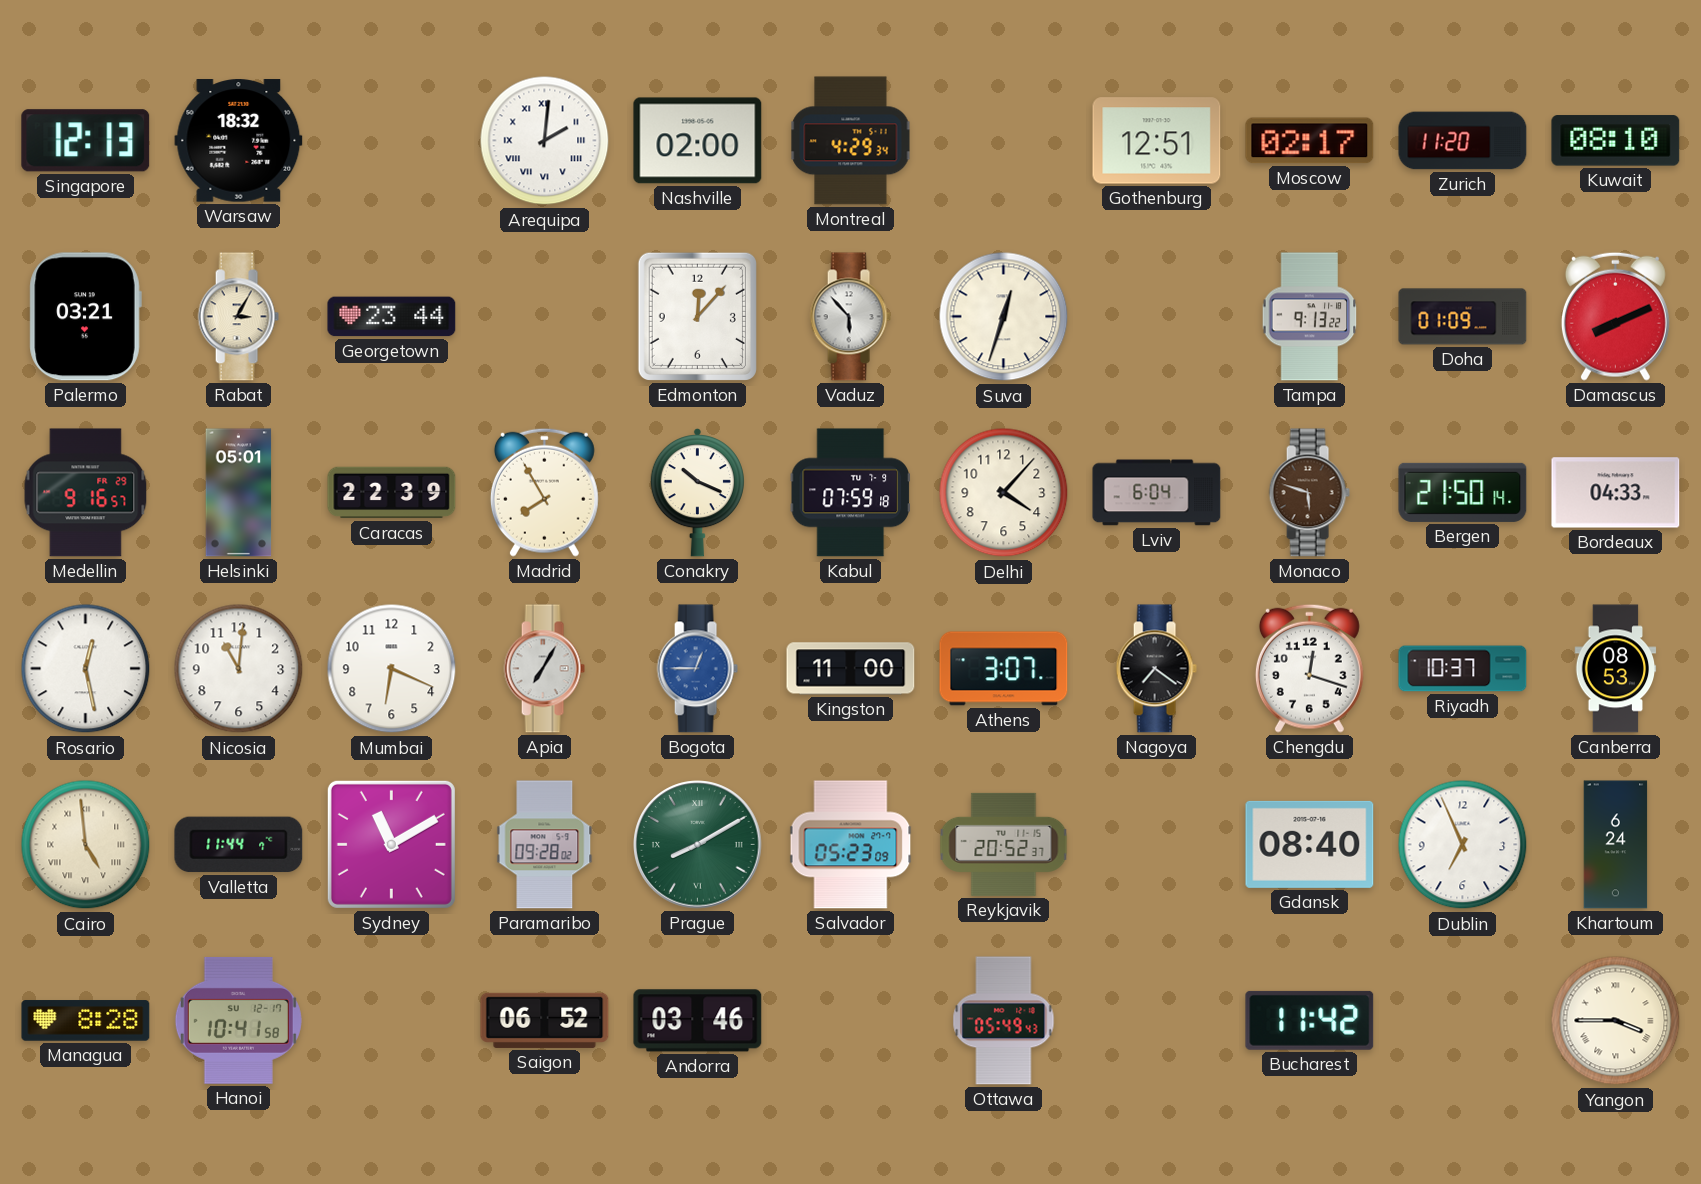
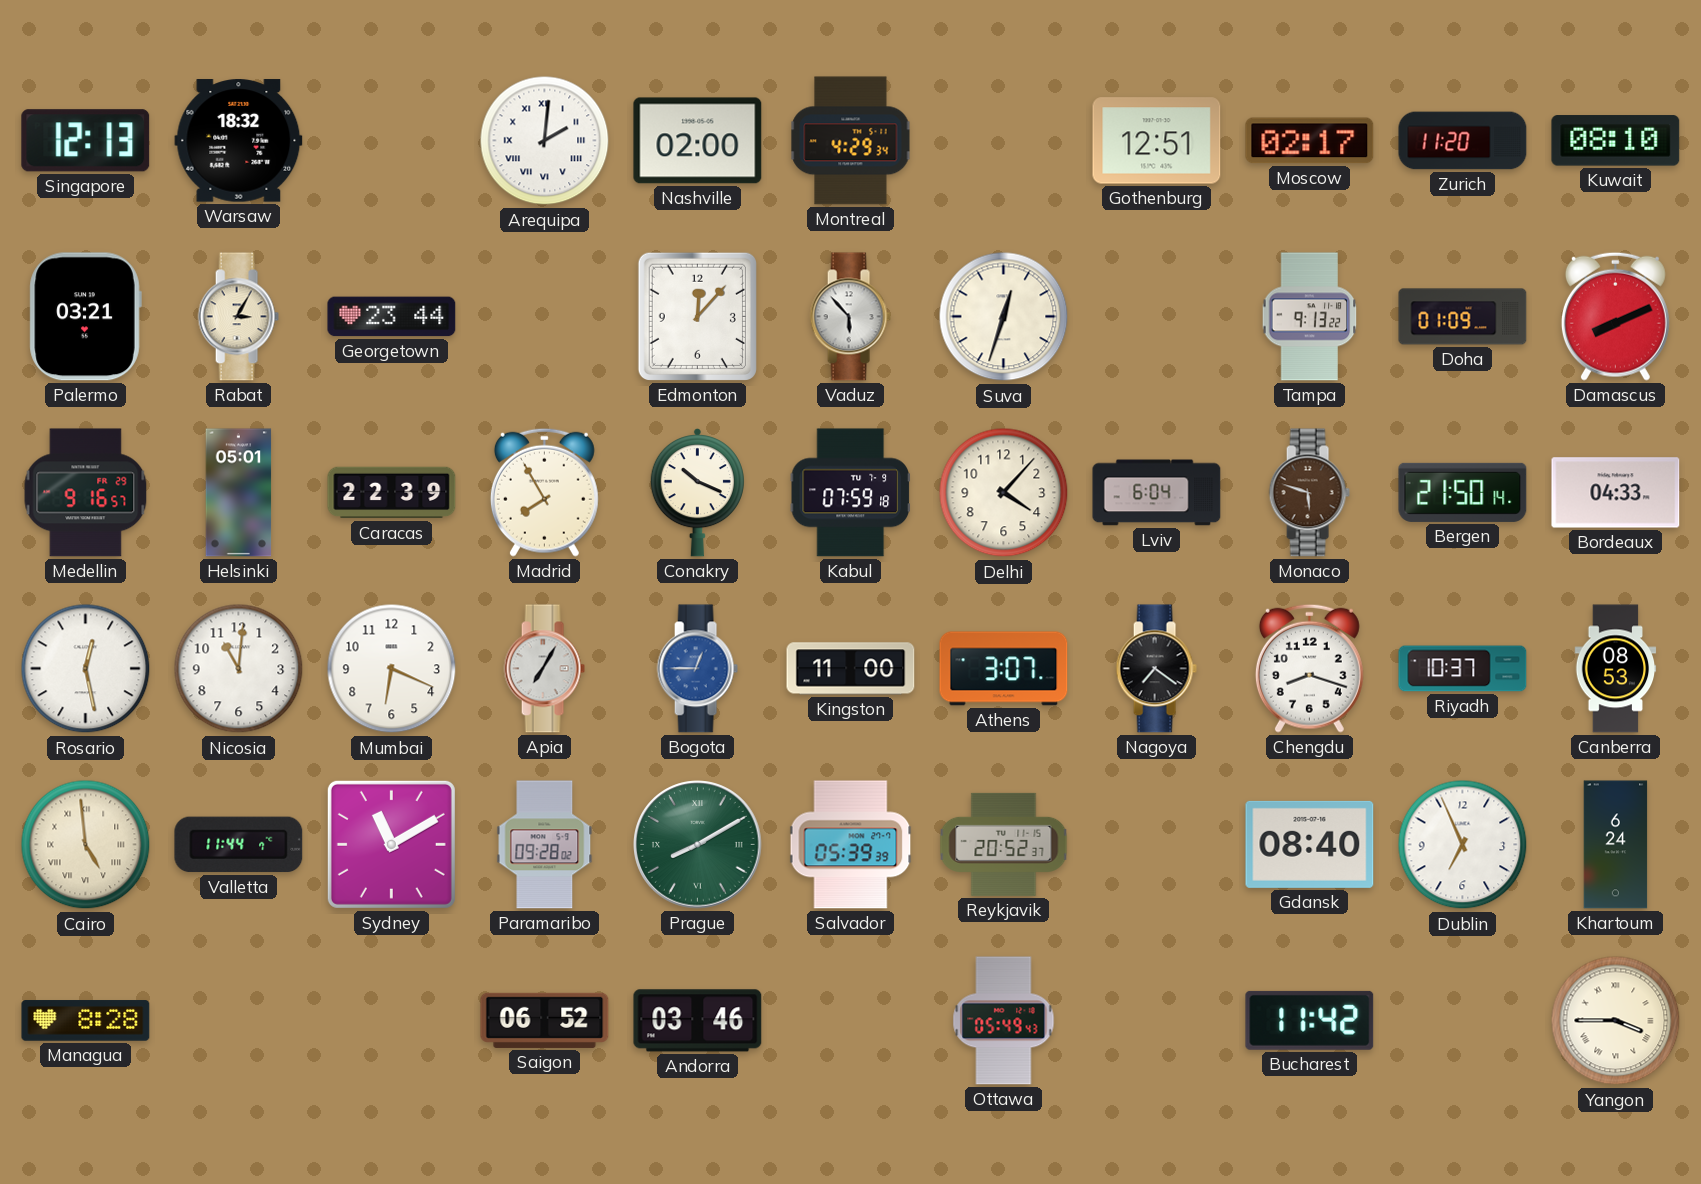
Chengdu: 12:18 -> 8:18
Salvador: 05:23 -> 05:39
Hanoi: 10:41 -> none
